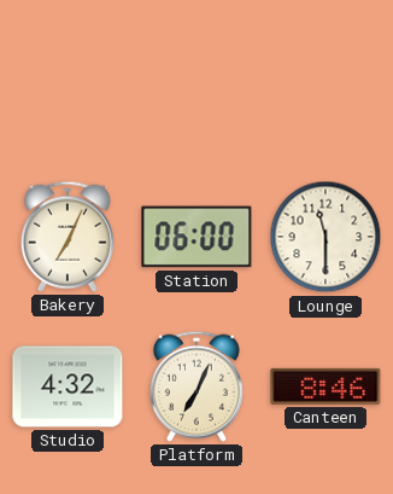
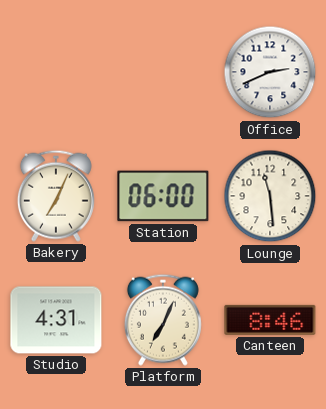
Office: none -> 2:41
Lounge: 11:30 -> 11:29
Studio: 4:32 -> 4:31
